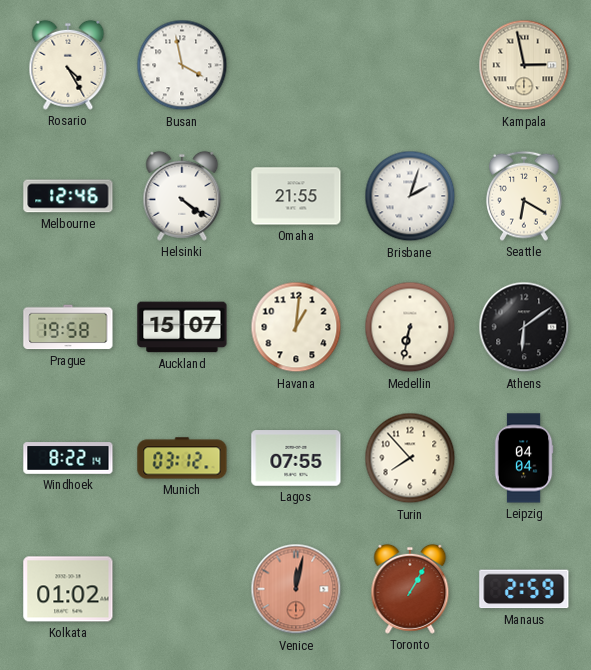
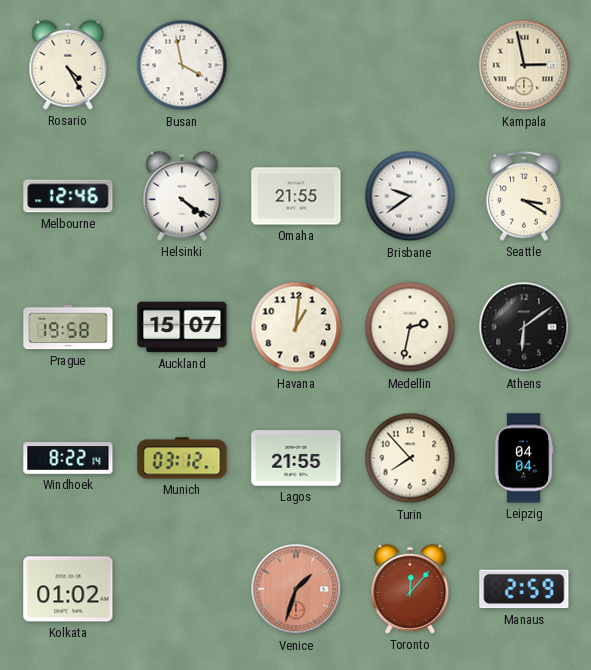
Brisbane: 2:03 -> 9:39
Seattle: 6:20 -> 3:20
Medellin: 6:32 -> 2:32
Lagos: 07:55 -> 21:55
Venice: 12:02 -> 1:33
Toronto: 1:05 -> 12:07
